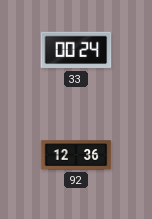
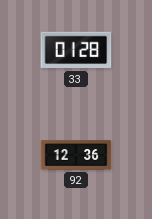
33: 00:24 -> 01:28
